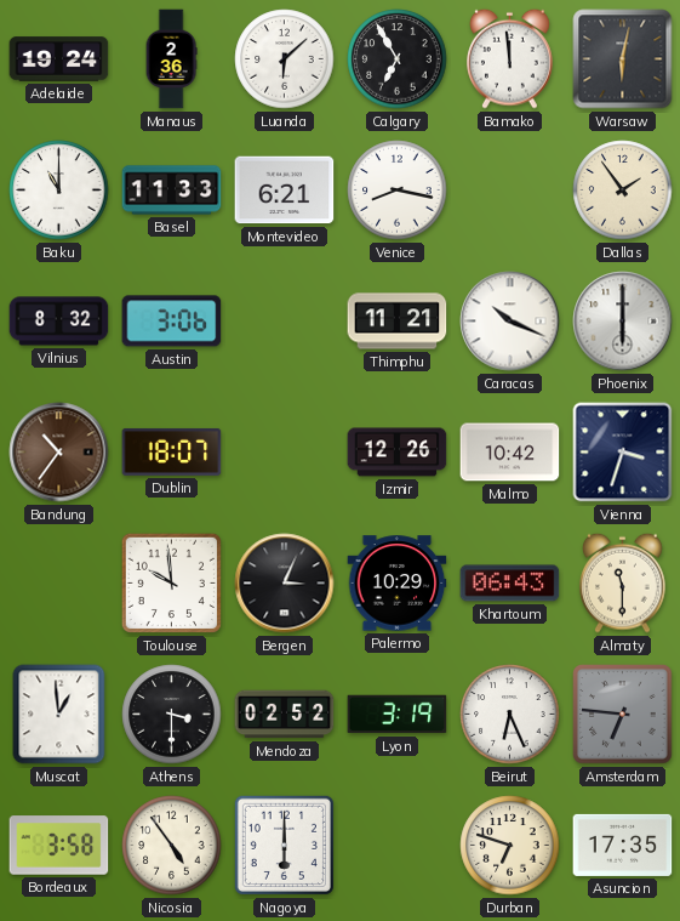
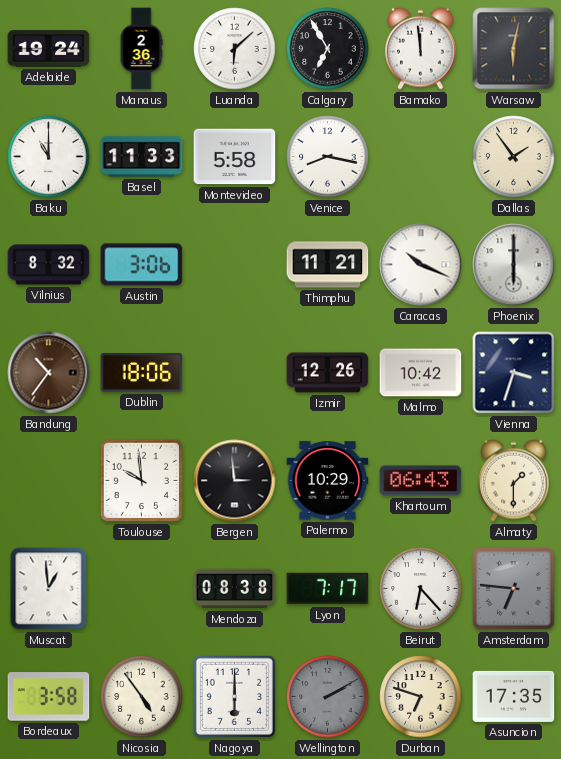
Montevideo: 6:21 -> 5:58
Dublin: 18:07 -> 18:06
Bergen: 3:04 -> 2:59
Almaty: 11:30 -> 1:30
Athens: 3:30 -> none
Mendoza: 02:52 -> 08:38
Lyon: 3:19 -> 7:17
Beirut: 6:26 -> 6:23
Wellington: none -> 2:10
